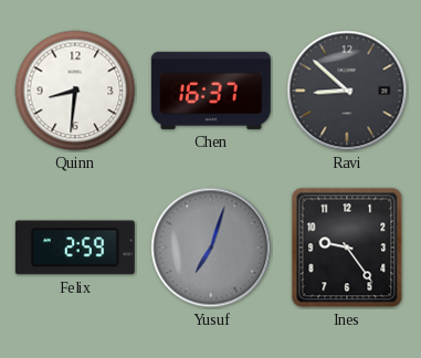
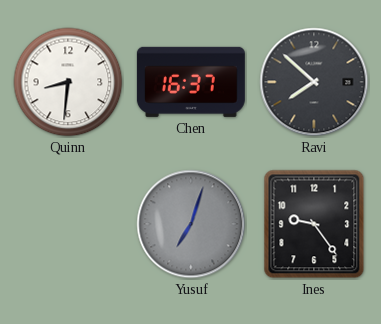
Ravi: 8:52 -> 7:52
Felix: 2:59 -> none
